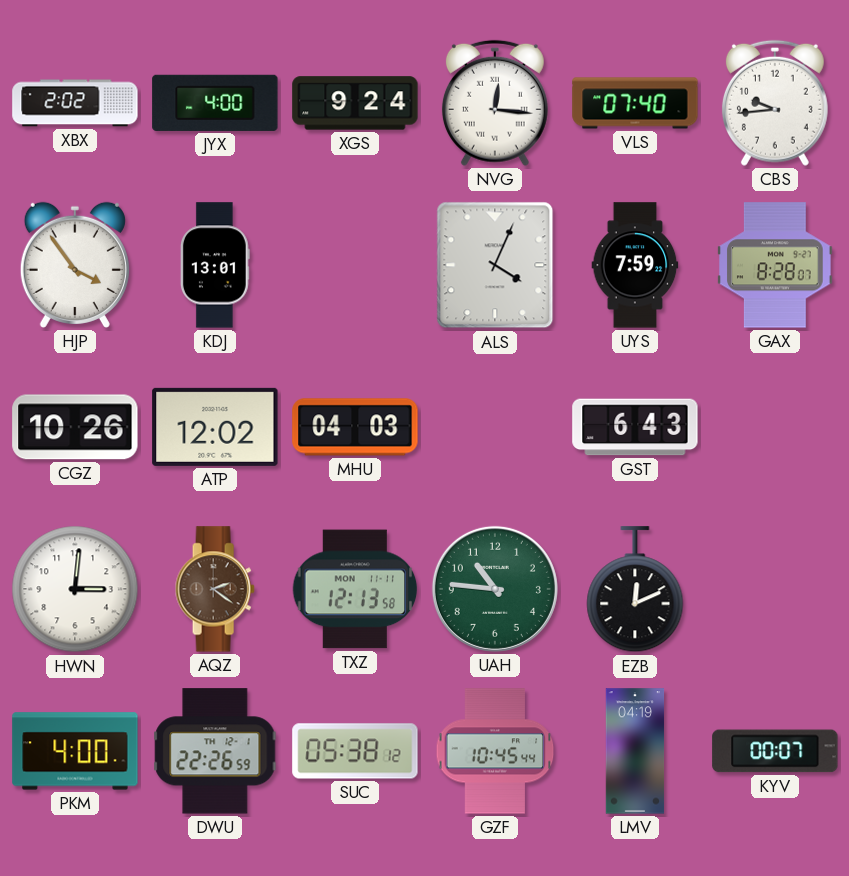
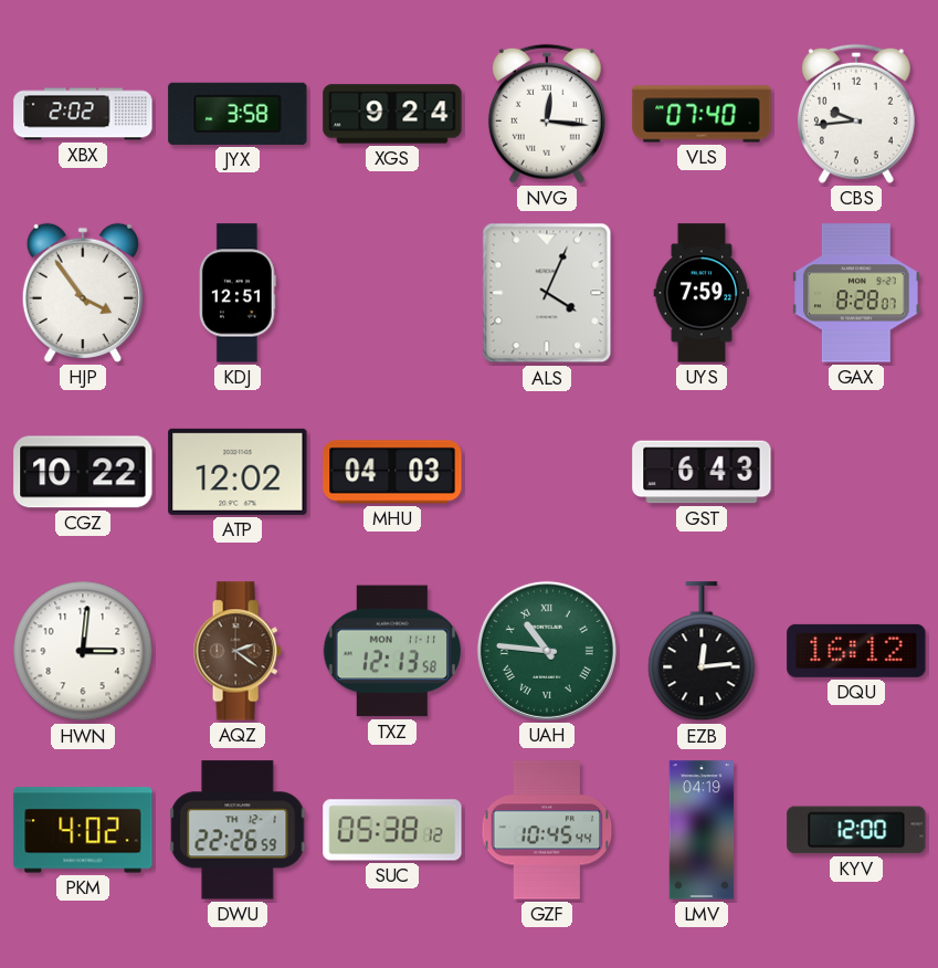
JYX: 4:00 -> 3:58
KDJ: 13:01 -> 12:51
CGZ: 10:26 -> 10:22
UAH numerals: Arabic -> Roman
EZB: 12:11 -> 12:14
DQU: none -> 16:12
PKM: 4:00 -> 4:02
KYV: 00:07 -> 12:00
